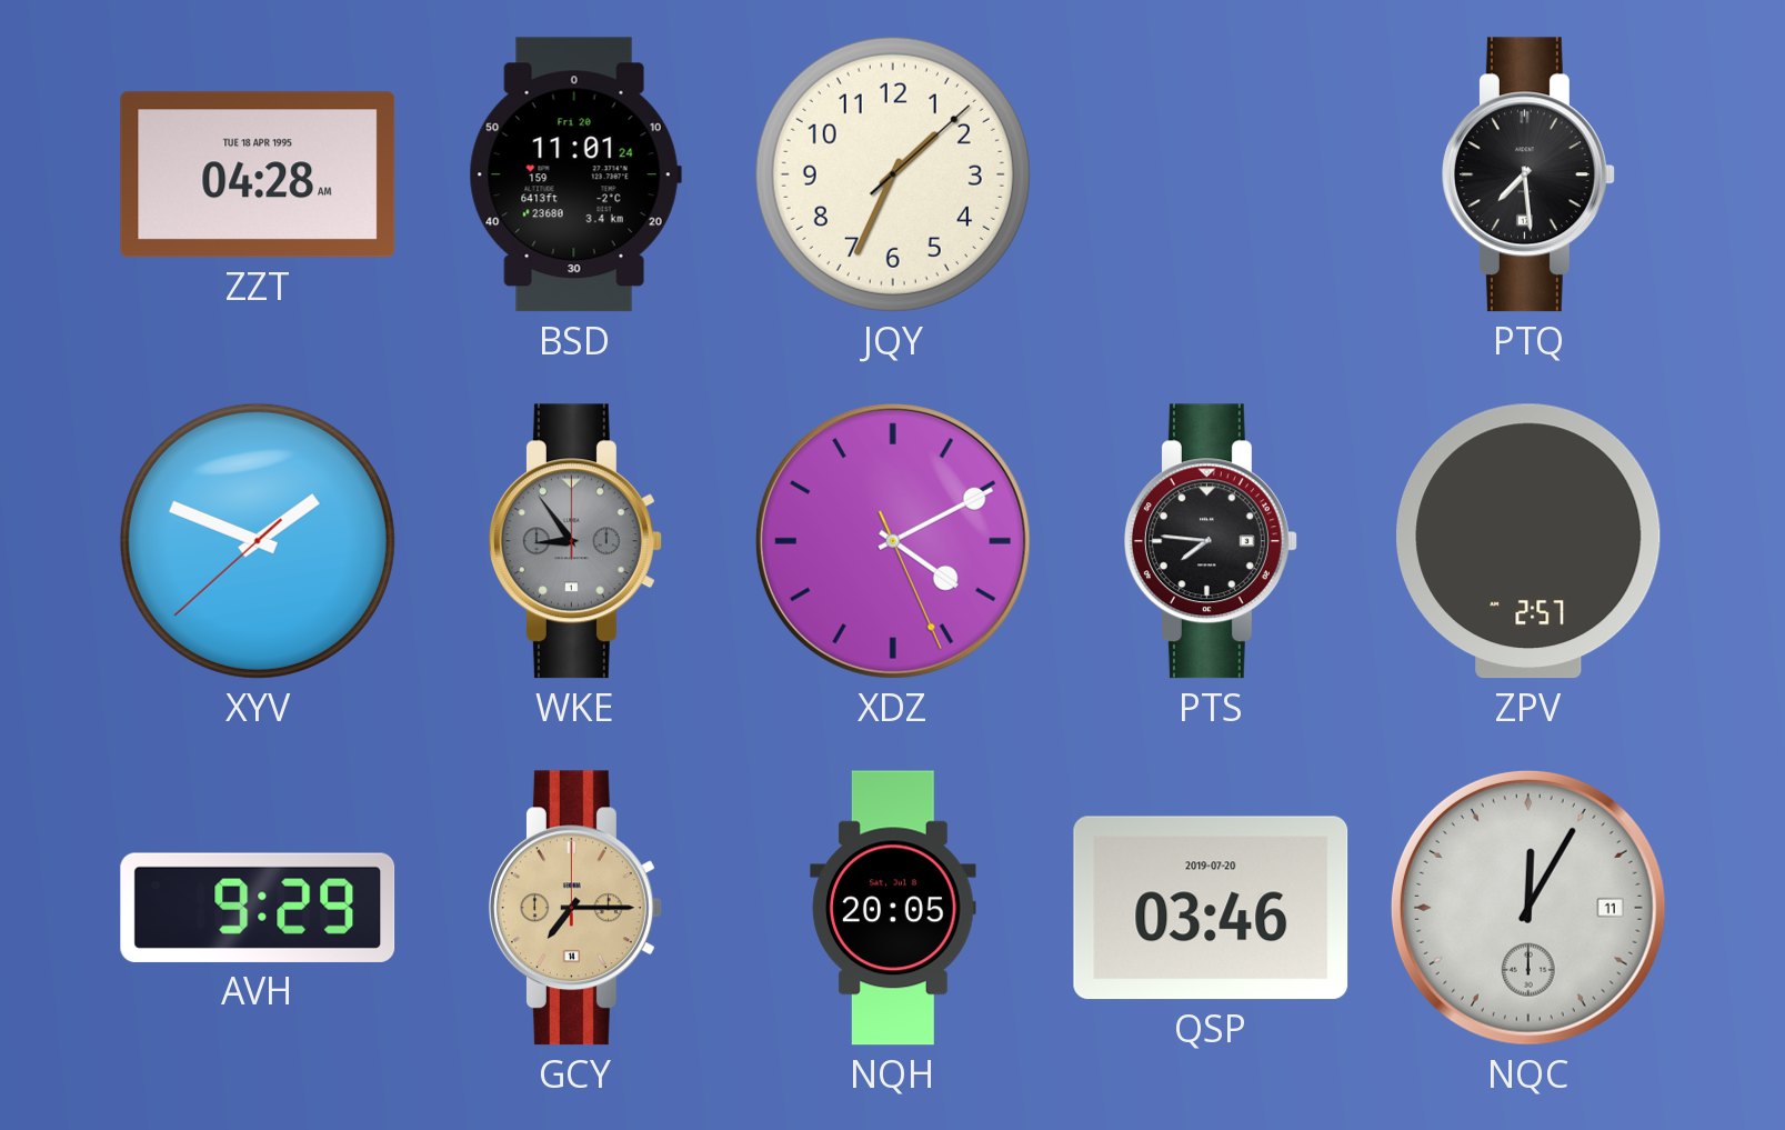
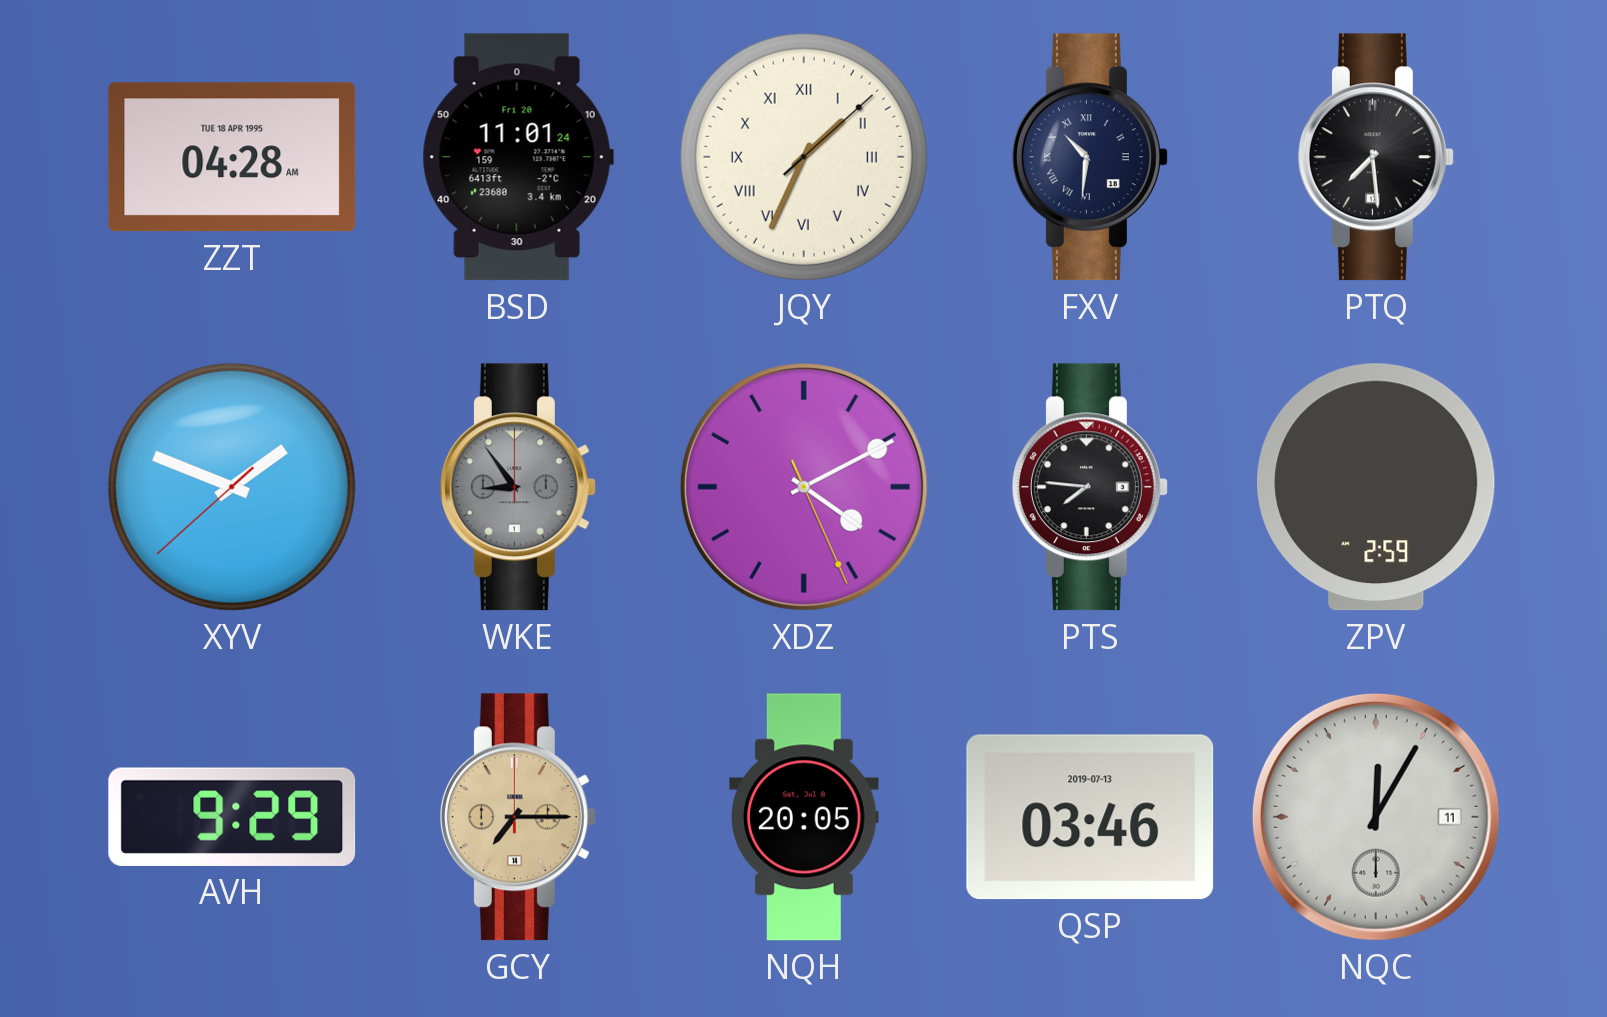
JQY numerals: Arabic -> Roman
FXV: none -> 10:31
ZPV: 2:57 -> 2:59
QSP date: 2019-07-20 -> 2019-07-13
